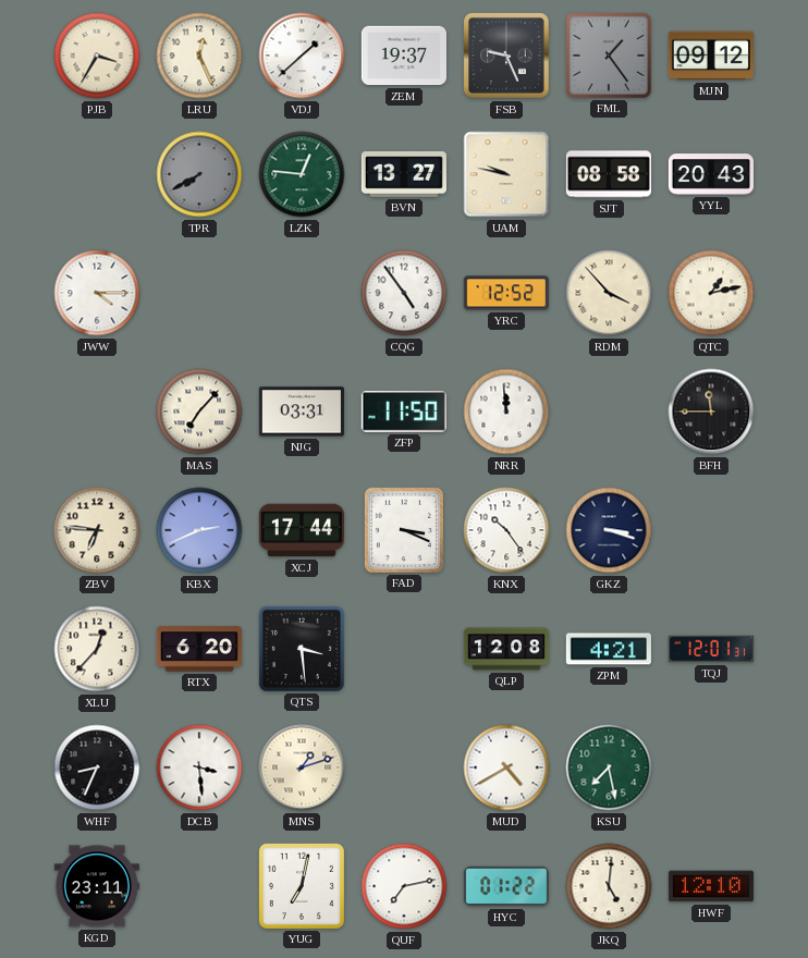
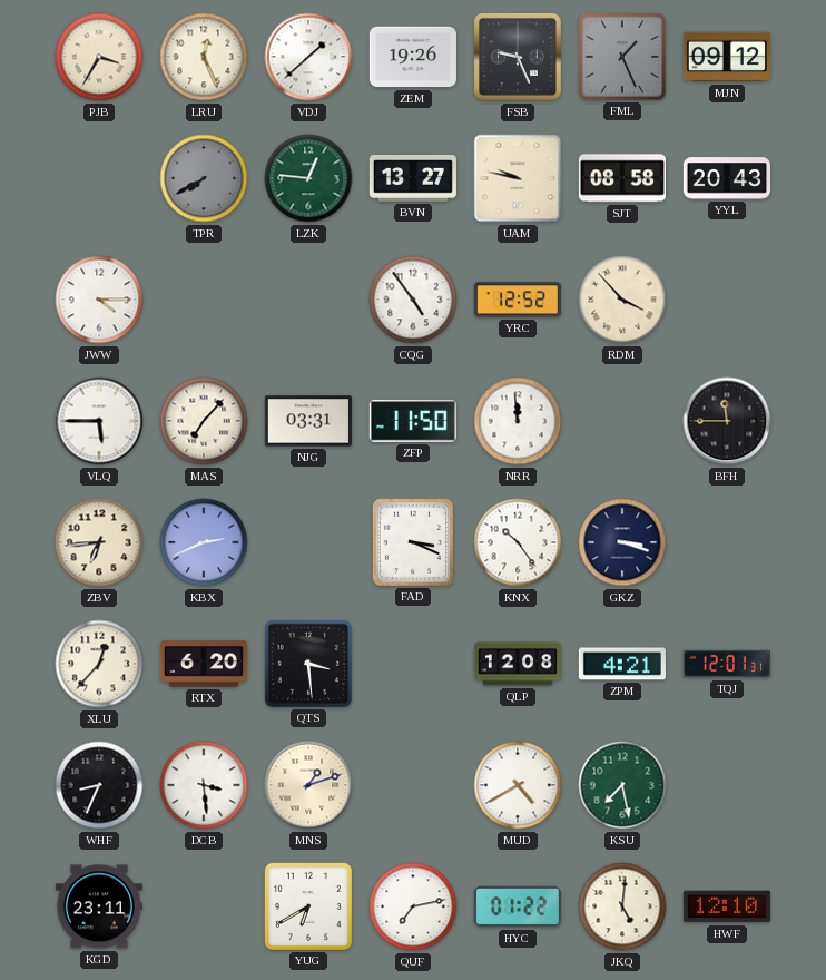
ZEM: 19:37 -> 19:26
FML: 1:24 -> 1:26
QTC: 1:13 -> none
VLQ: none -> 5:45
ZBV: 6:46 -> 6:44
XCJ: 17:44 -> none
YUG: 7:02 -> 6:40
